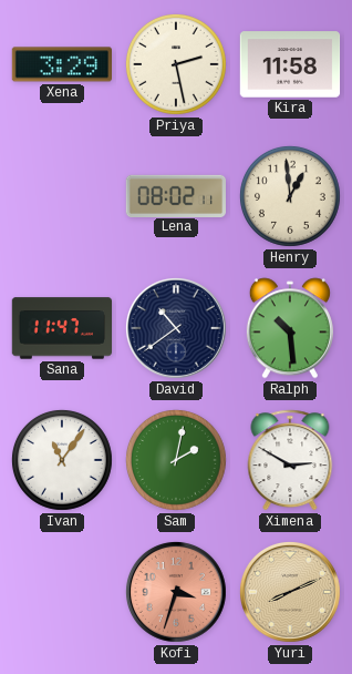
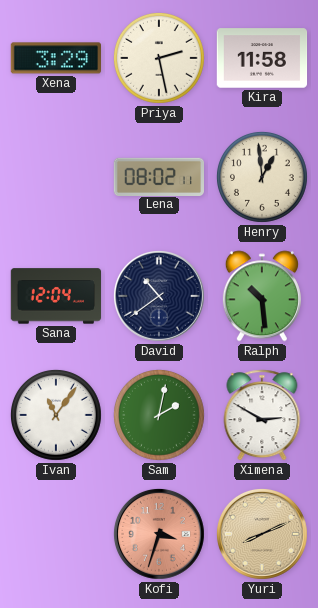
Sana: 11:47 -> 12:04
